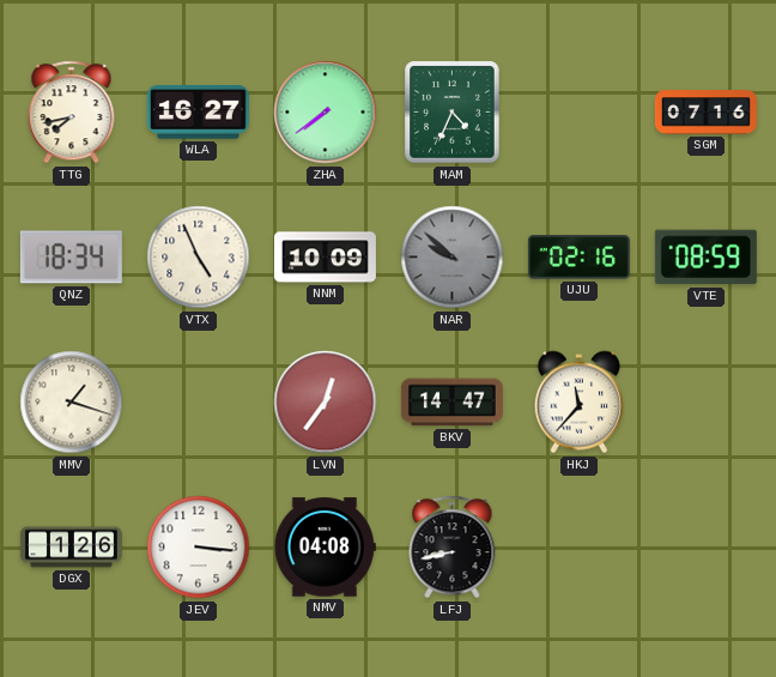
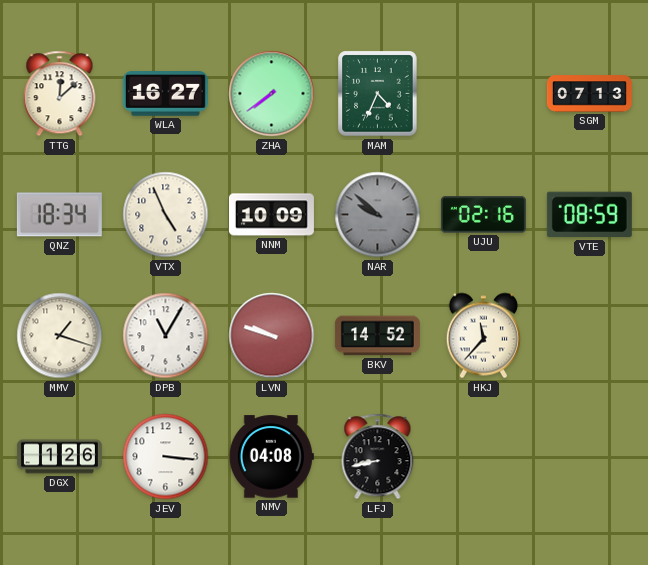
TTG: 7:43 -> 12:08
SGM: 07:16 -> 07:13
DPB: none -> 11:05
LVN: 12:36 -> 9:48
BKV: 14:47 -> 14:52
